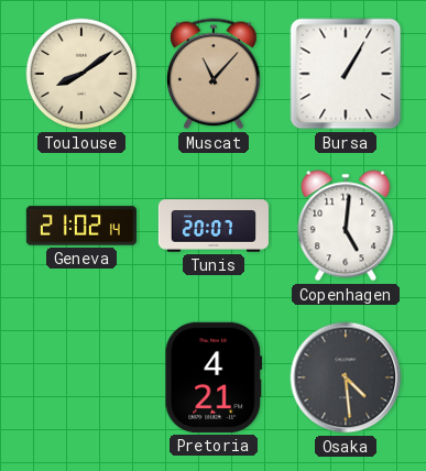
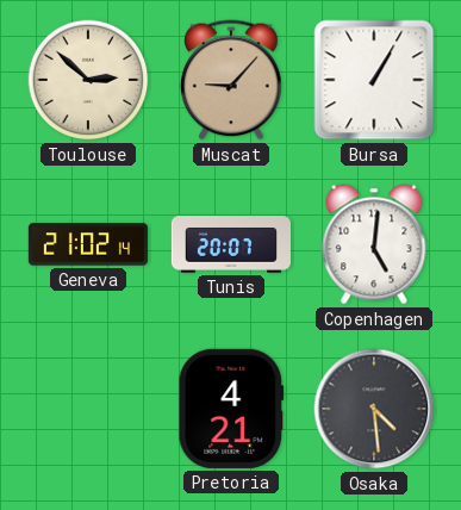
Toulouse: 8:09 -> 2:52
Muscat: 11:07 -> 9:07
